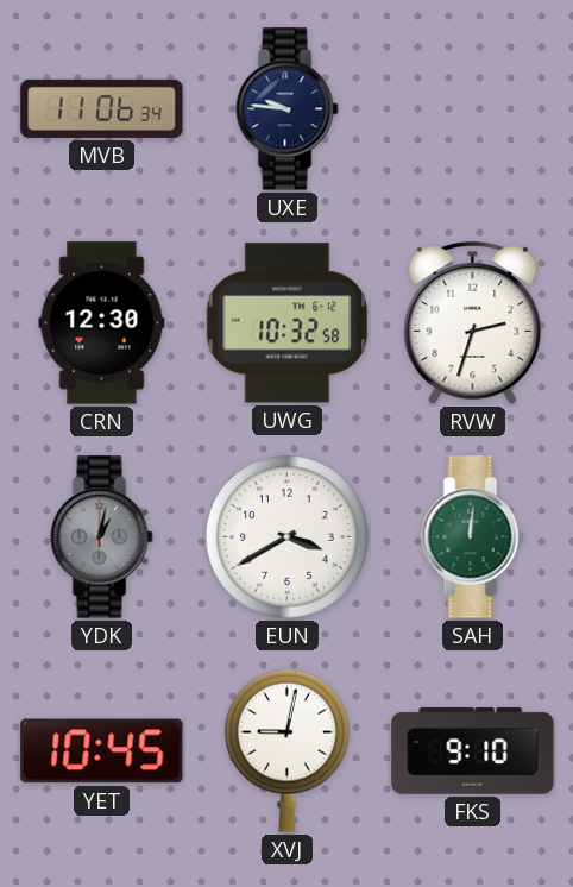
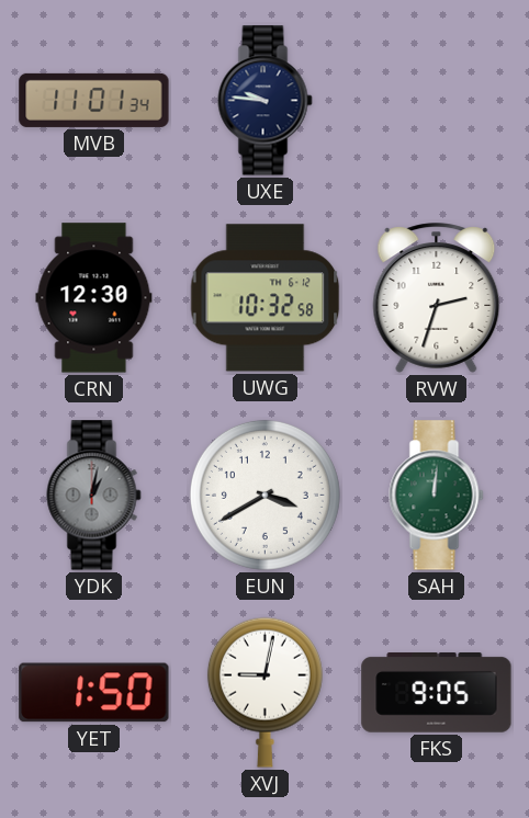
MVB: 11:06 -> 11:01
YET: 10:45 -> 1:50
FKS: 9:10 -> 9:05
